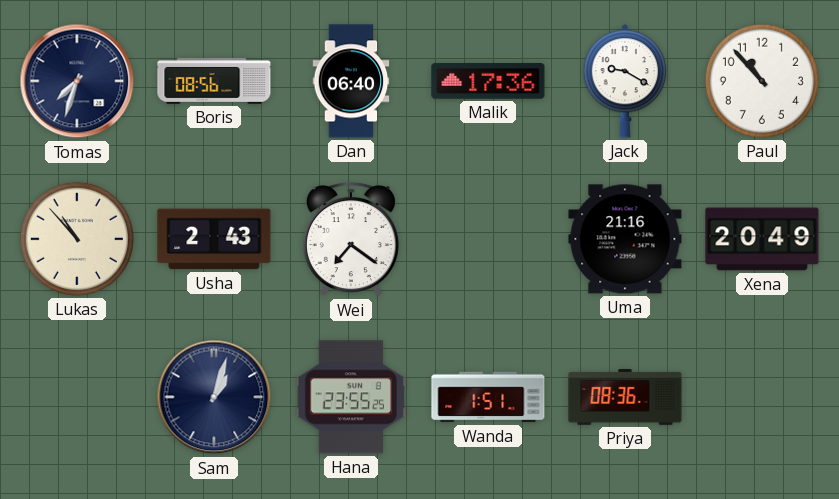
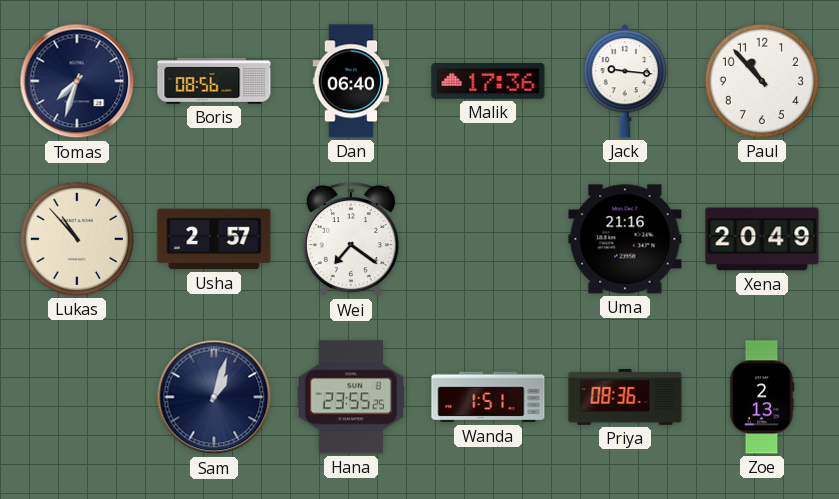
Jack: 9:20 -> 9:16
Usha: 2:43 -> 2:57
Zoe: none -> 2:13
